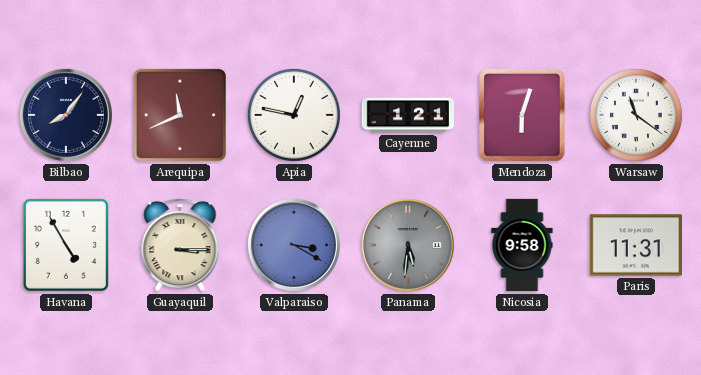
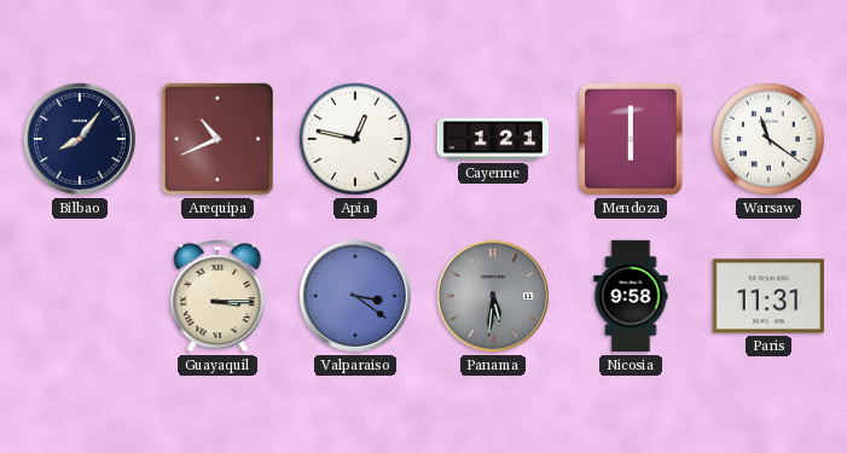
Arequipa: 11:41 -> 10:41
Mendoza: 6:03 -> 6:00
Havana: 4:55 -> none
Valparaiso: 3:20 -> 3:21
